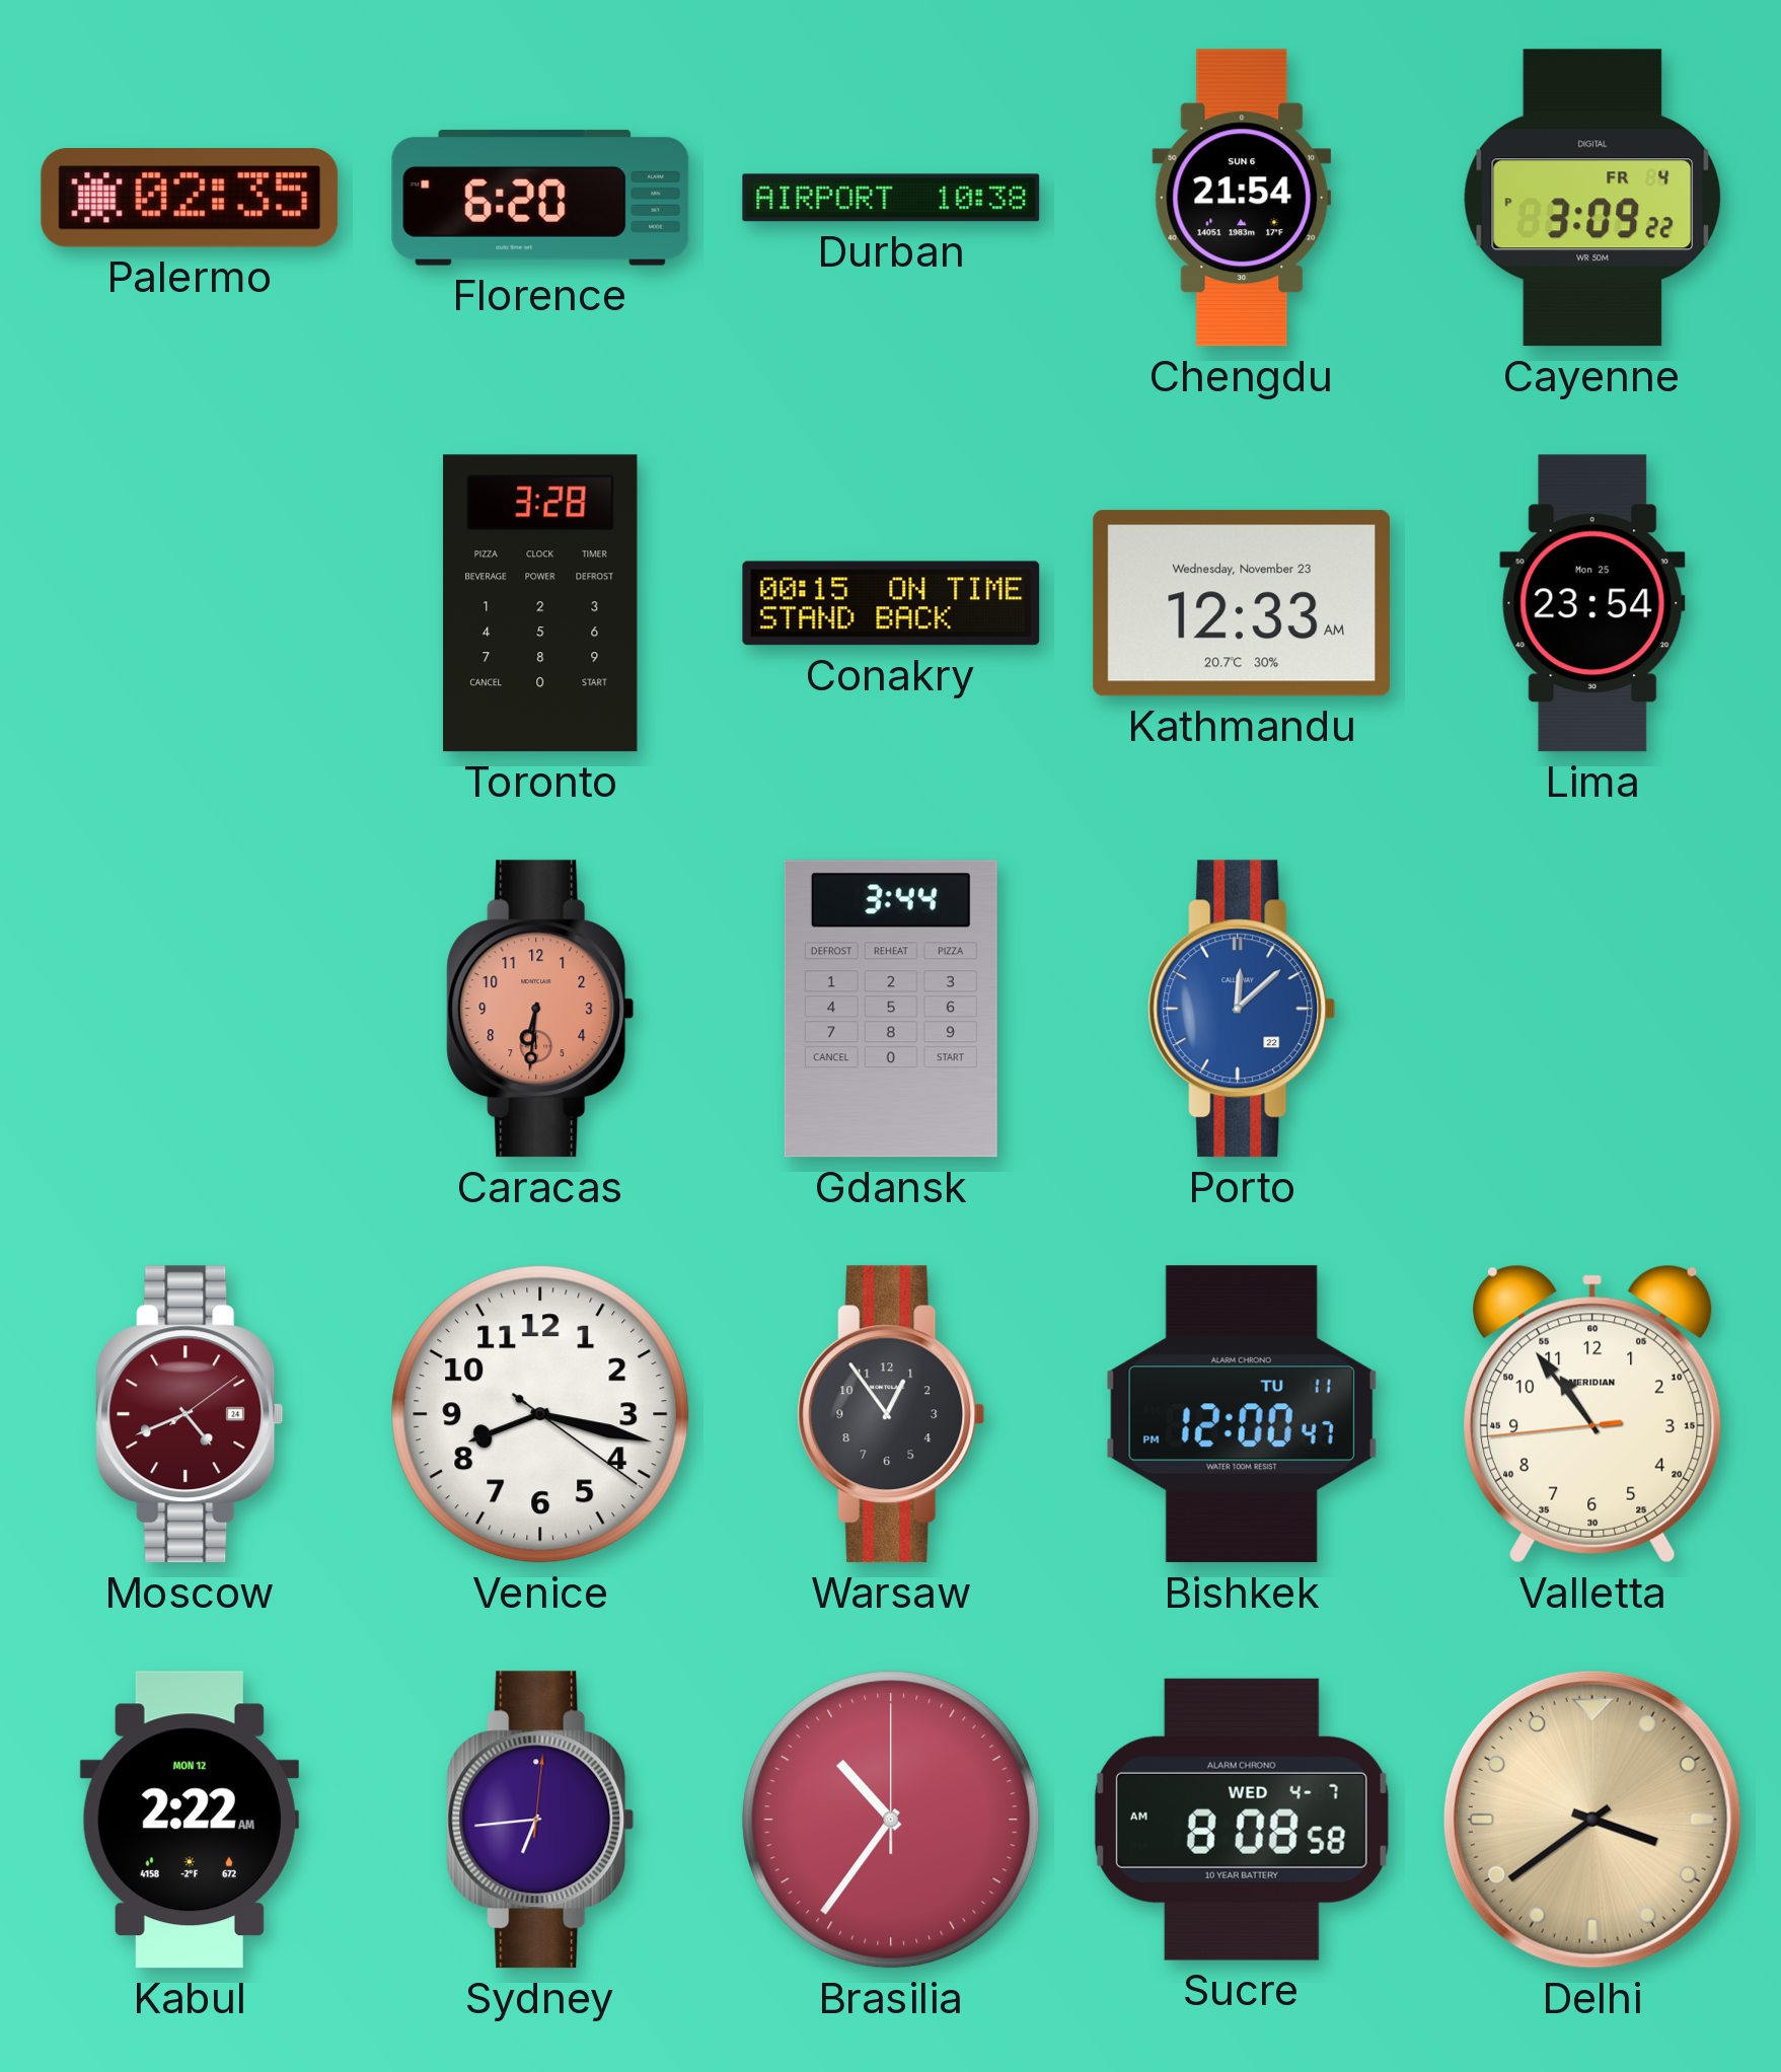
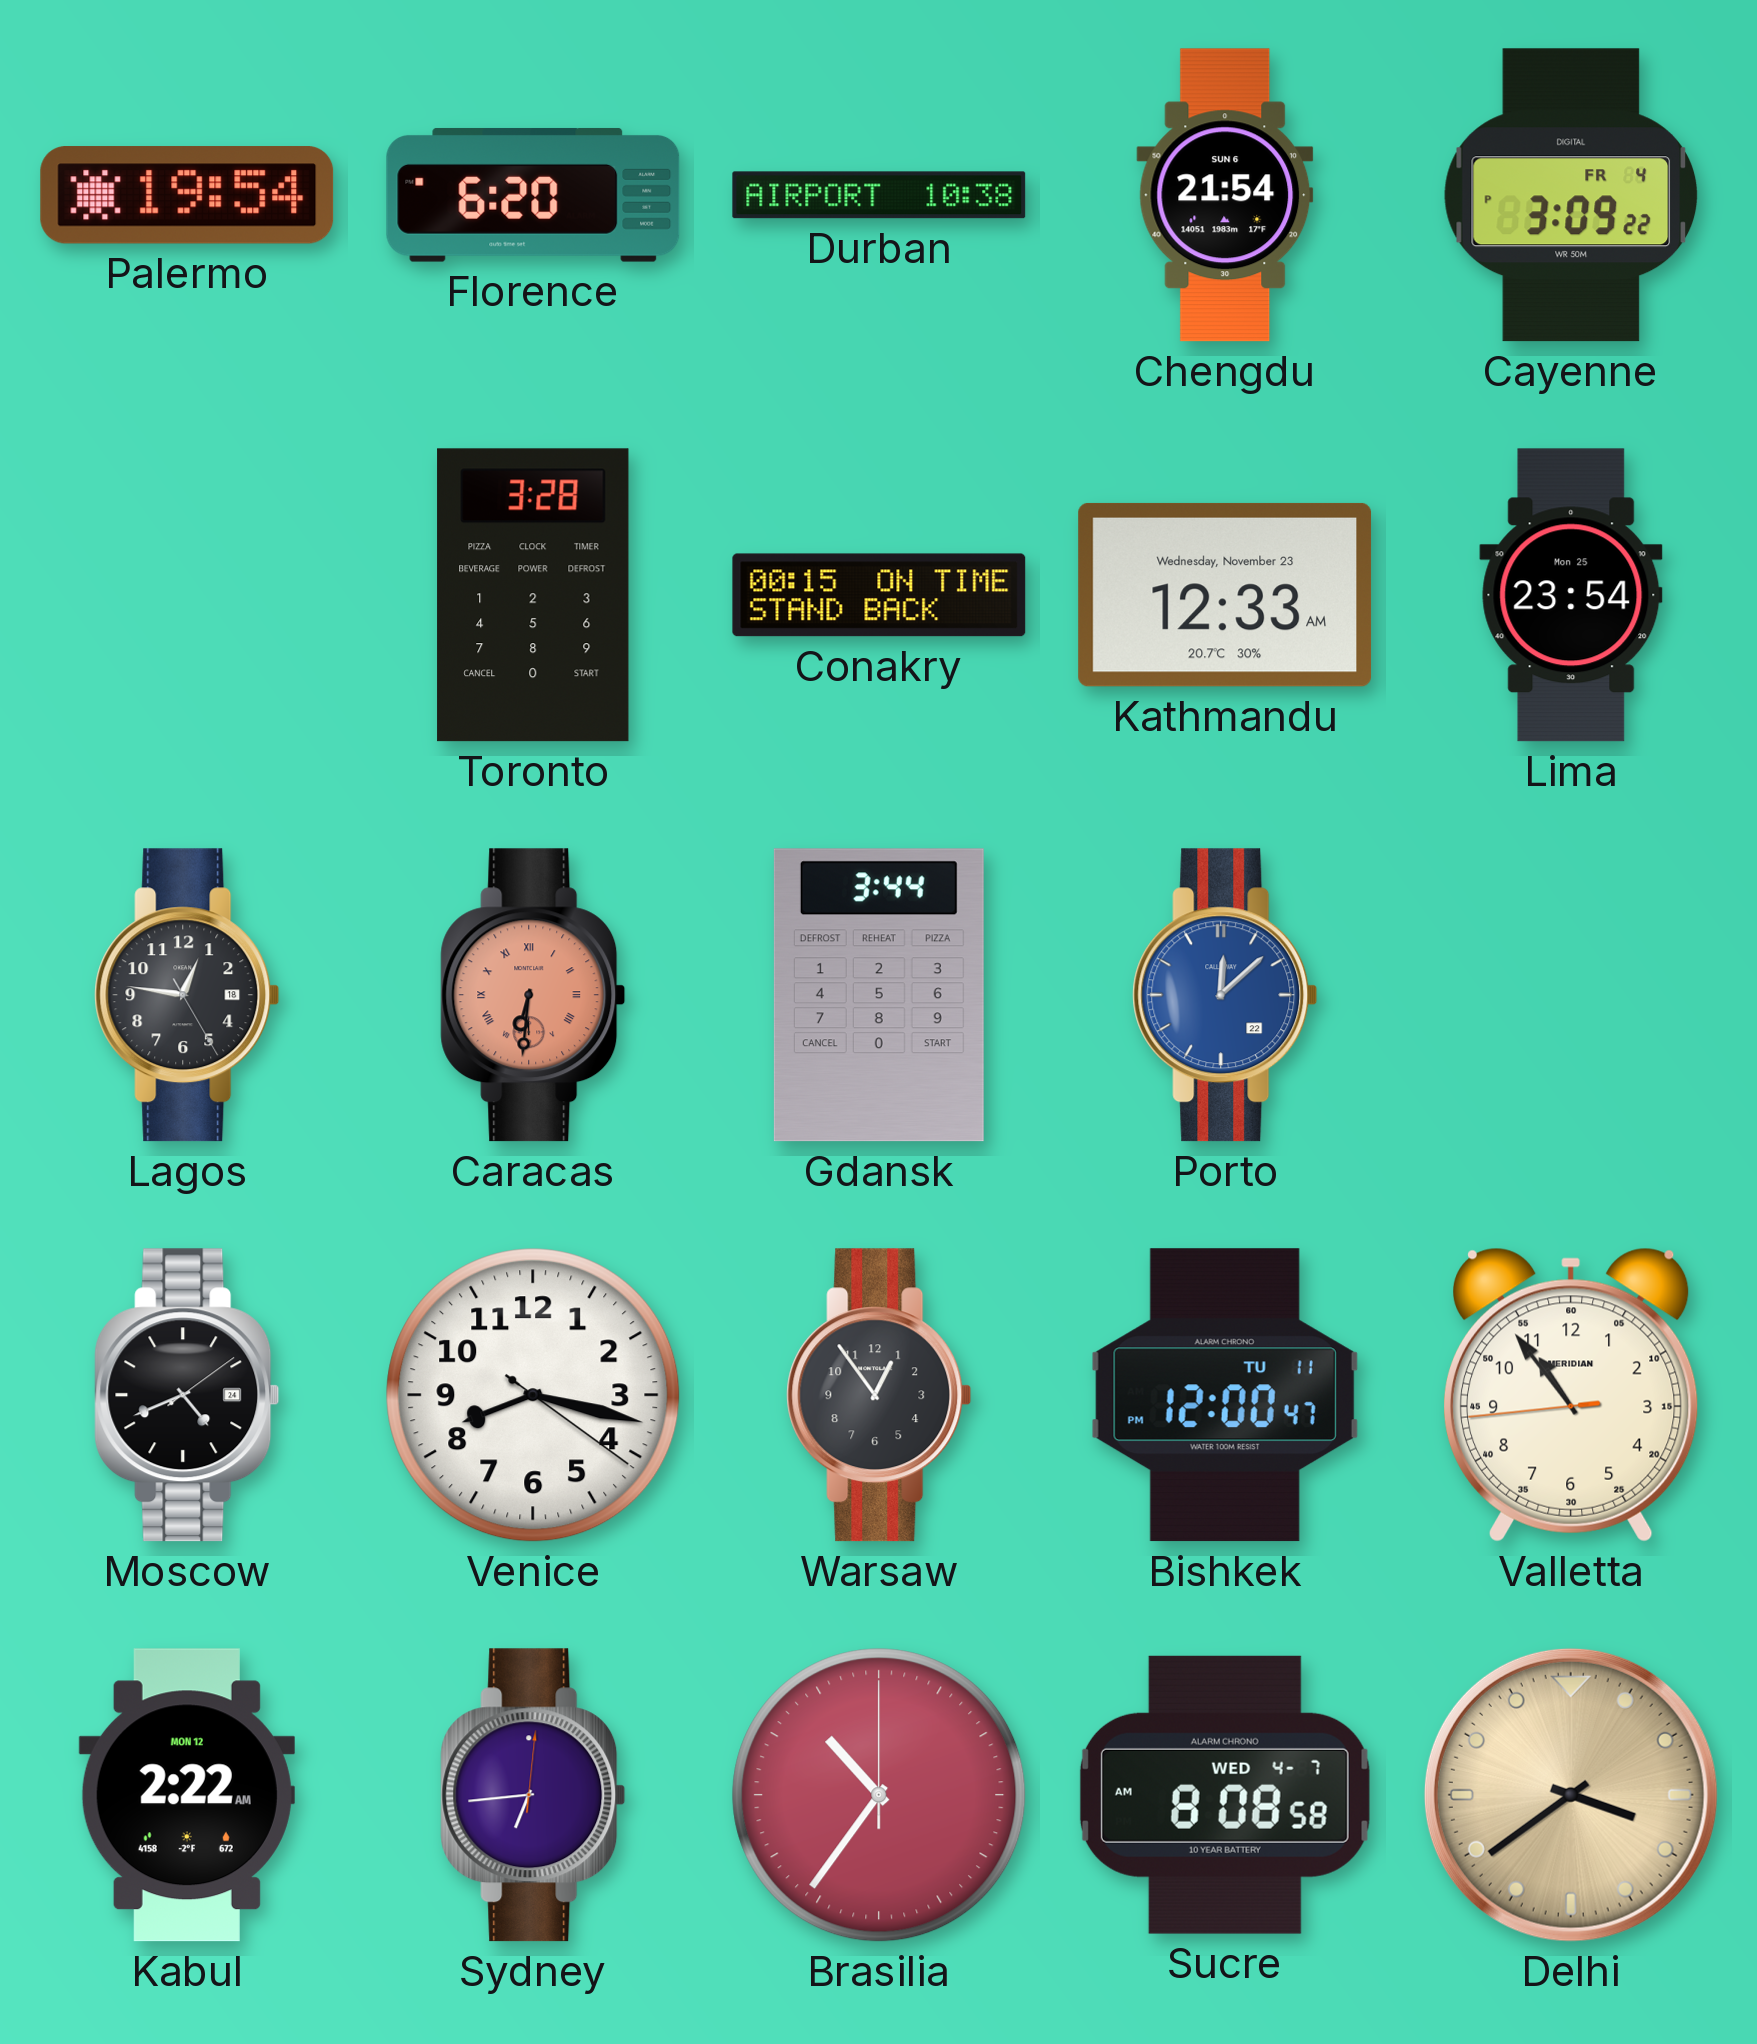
Palermo: 02:35 -> 19:54
Lagos: none -> 12:46
Caracas numerals: Arabic -> Roman
Moscow dial: burgundy -> black
